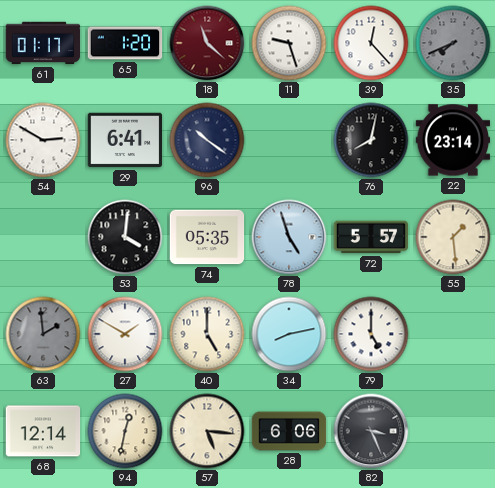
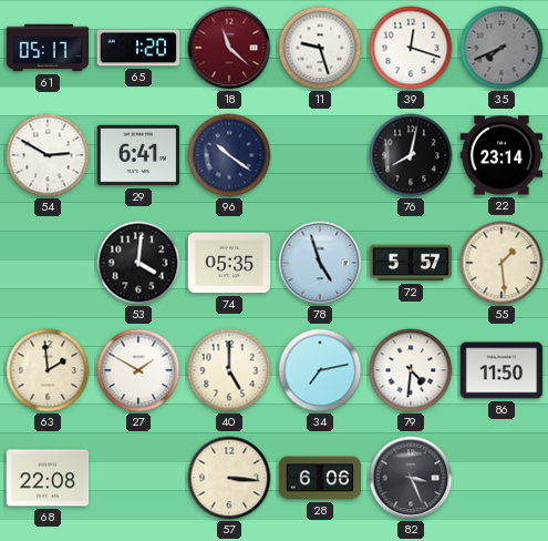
61: 01:17 -> 05:17
39: 12:23 -> 12:18
63 dial: grey -> cream
34: 8:13 -> 7:13
79: 5:00 -> 4:31
86: none -> 11:50
68: 12:14 -> 22:08
94: 12:32 -> none
57: 5:16 -> 3:16
